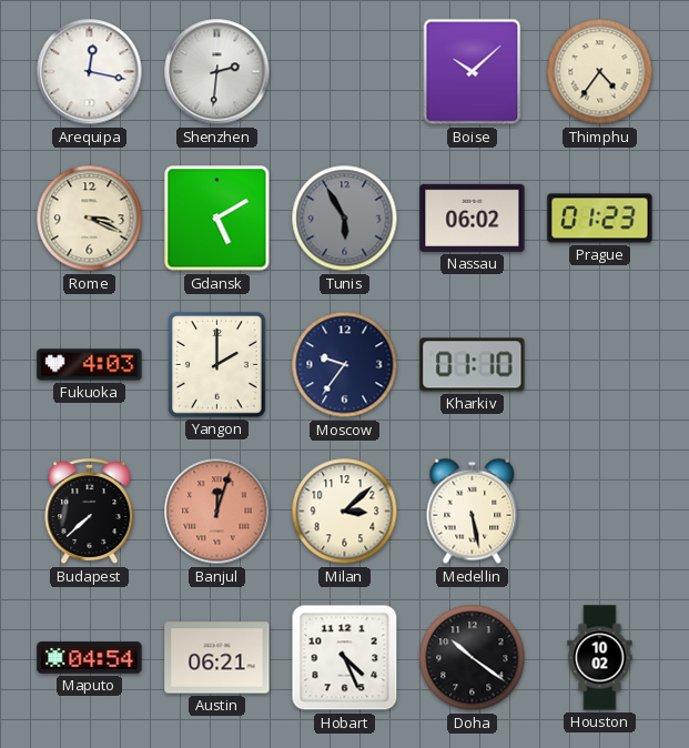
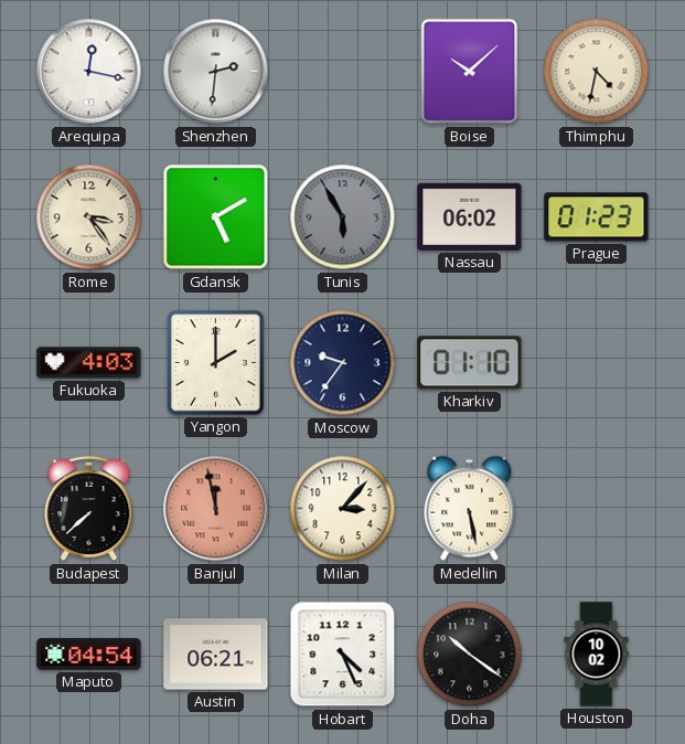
Thimphu: 4:36 -> 4:32
Rome: 3:19 -> 3:24
Banjul: 12:03 -> 11:58
Milan: 3:08 -> 3:07
